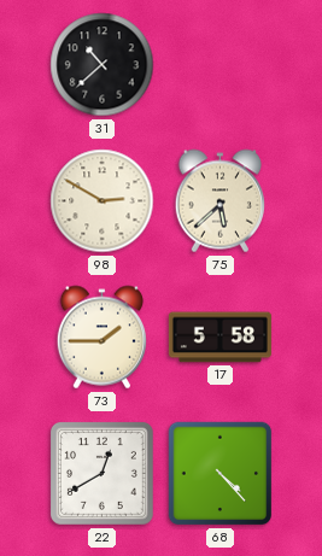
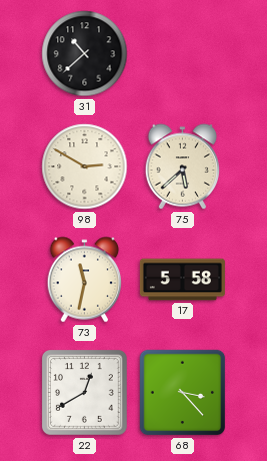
73: 1:45 -> 11:32
68: 4:23 -> 3:23
